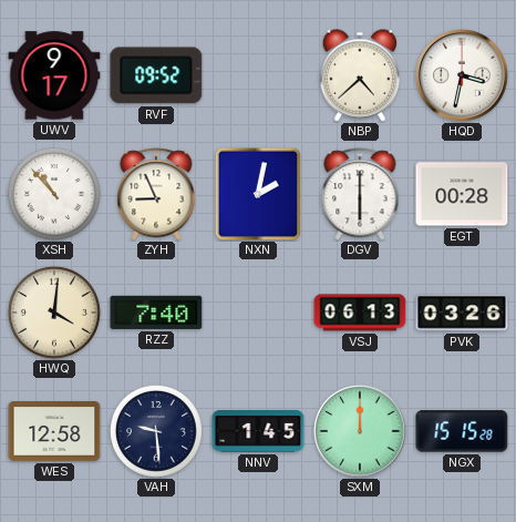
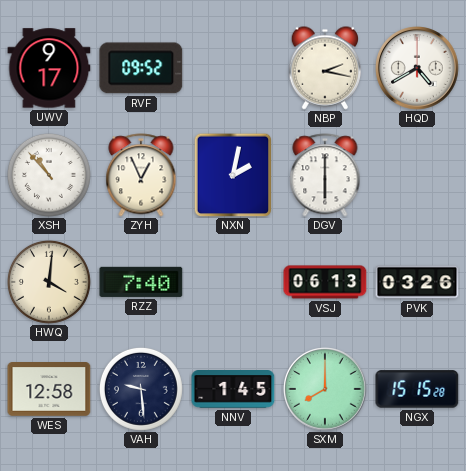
NBP: 4:38 -> 2:17
HQD: 3:32 -> 4:40
ZYH: 8:56 -> 12:56
EGT: 00:28 -> none
SXM: 12:00 -> 8:00
